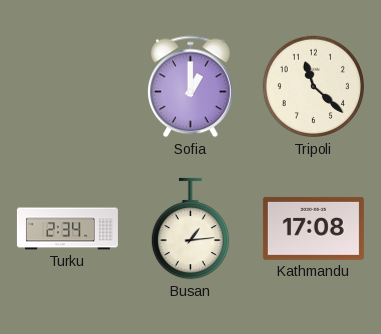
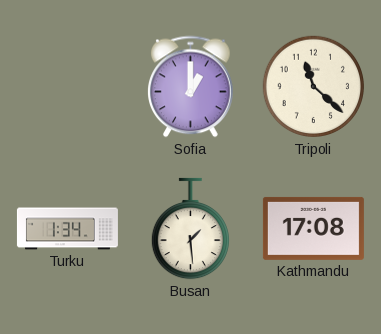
Turku: 2:34 -> 1:34
Busan: 1:14 -> 1:29
